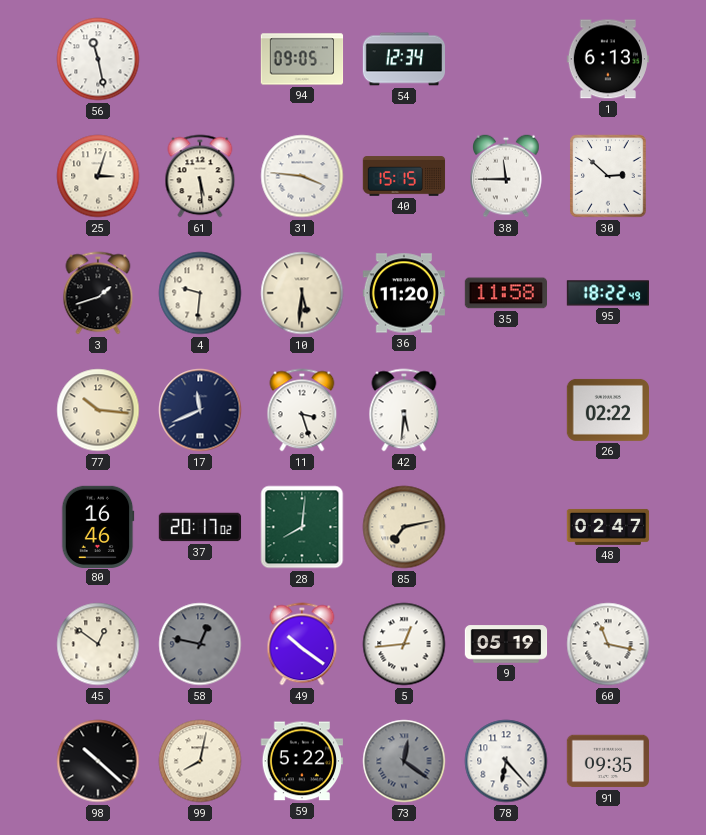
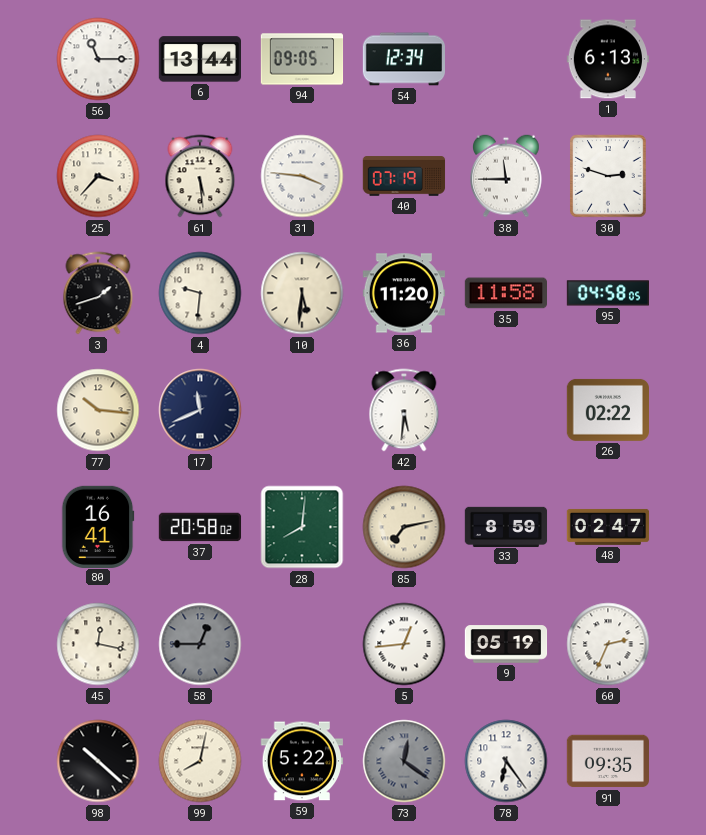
56: 11:28 -> 11:15
6: none -> 13:44
25: 3:03 -> 3:37
40: 15:15 -> 07:19
30: 2:52 -> 2:48
95: 18:22 -> 04:58
11: 3:27 -> none
80: 16:46 -> 16:41
37: 20:17 -> 20:58
33: none -> 8:59
45: 12:51 -> 12:17
58: 12:47 -> 12:45
49: 10:21 -> none
60: 11:17 -> 2:34
78: 6:23 -> 6:24
